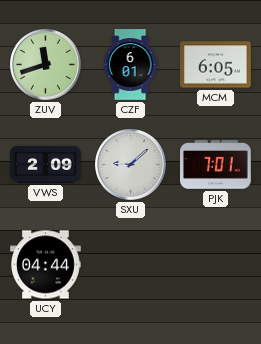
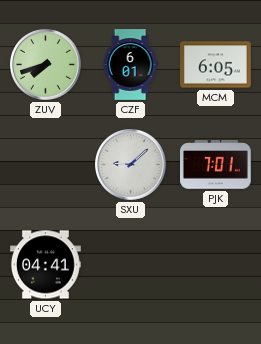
ZUV: 11:42 -> 7:42
VWS: 2:09 -> none
UCY: 04:44 -> 04:41
